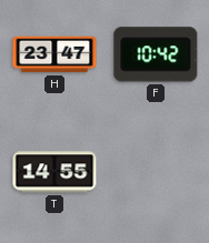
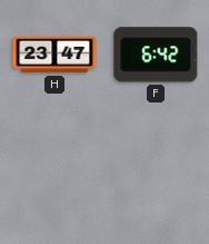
F: 10:42 -> 6:42
T: 14:55 -> none
